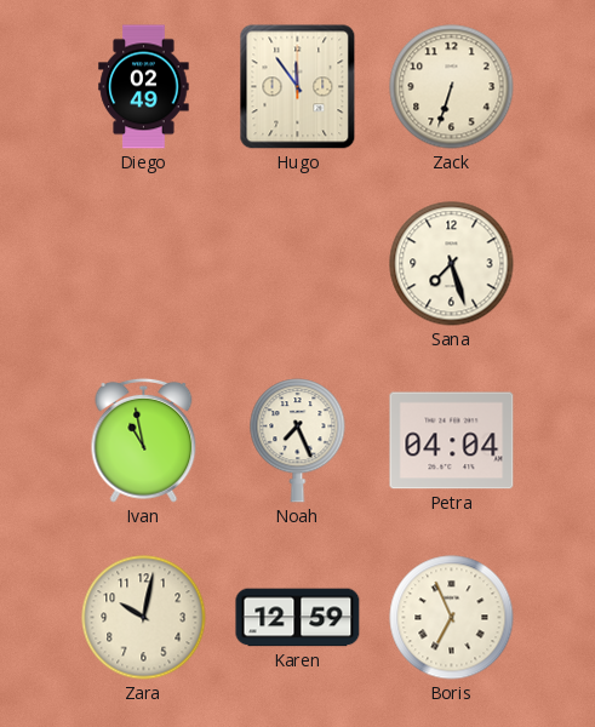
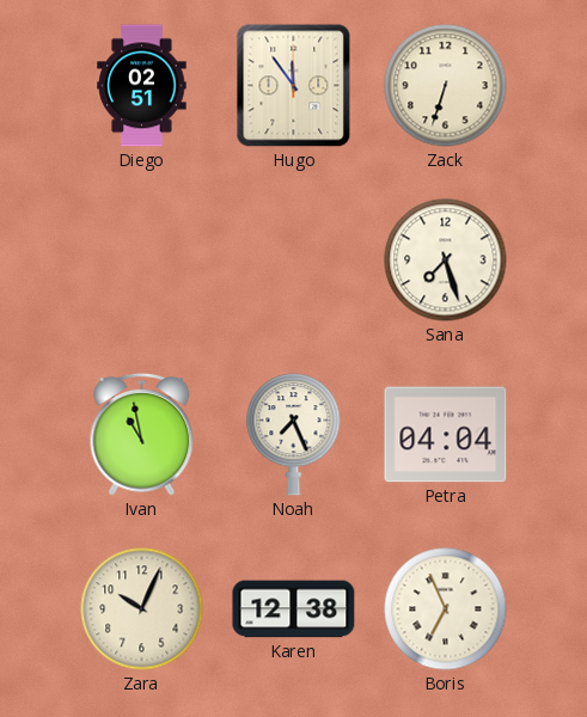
Diego: 02:49 -> 02:51
Zara: 10:02 -> 10:04
Karen: 12:59 -> 12:38
